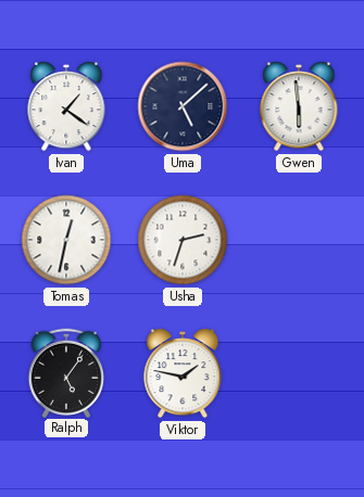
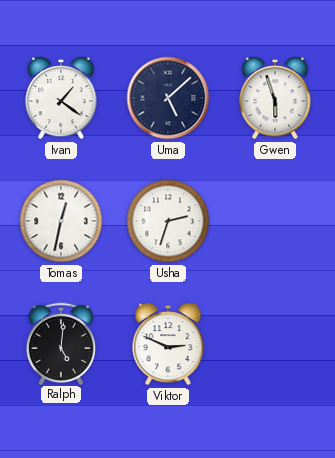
Gwen: 5:59 -> 5:57
Ralph: 5:06 -> 5:01
Viktor: 1:47 -> 2:49
